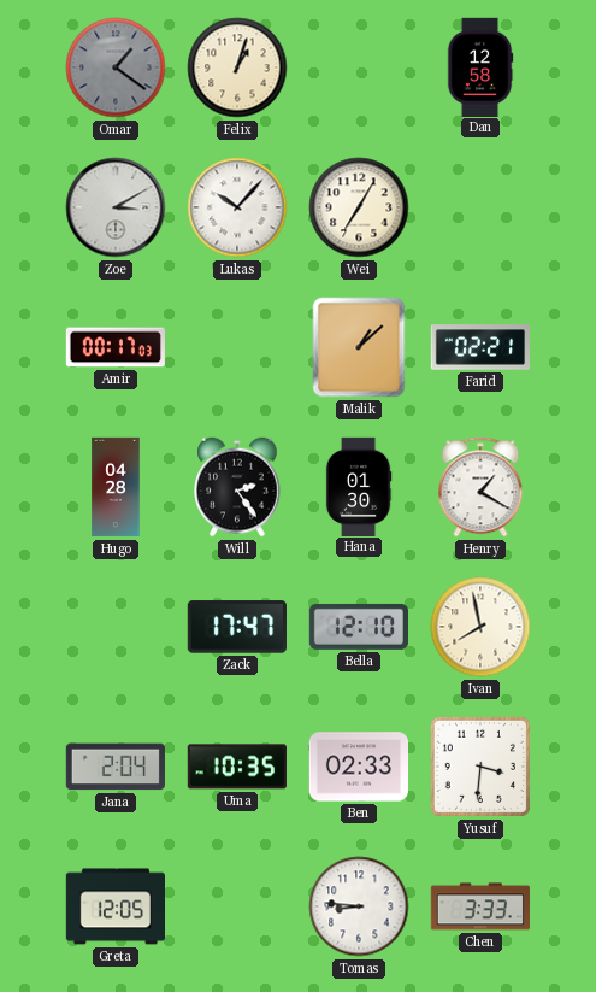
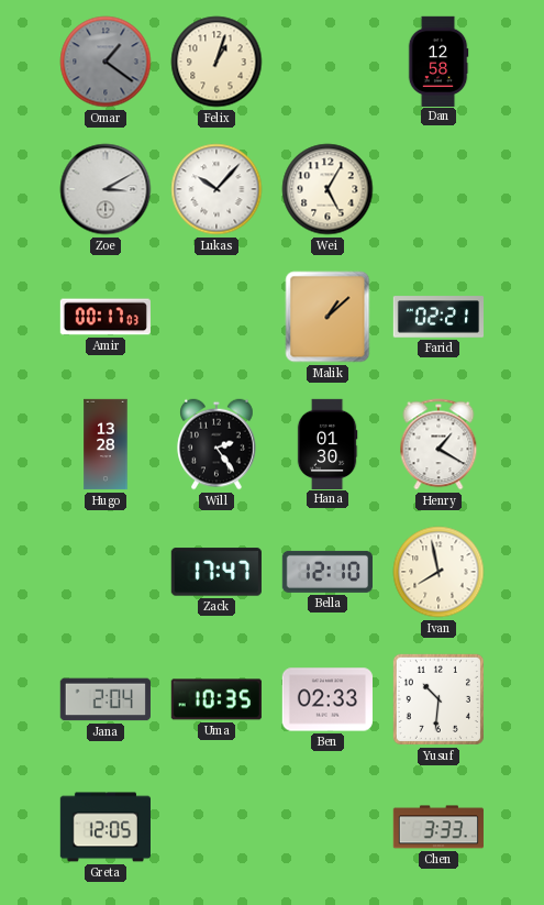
Wei: 7:05 -> 5:05
Hugo: 04:28 -> 13:28
Yusuf: 3:31 -> 10:31
Tomas: 8:46 -> none
